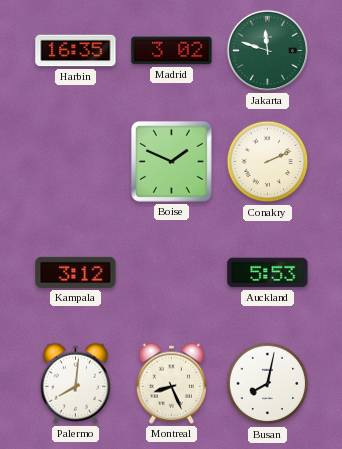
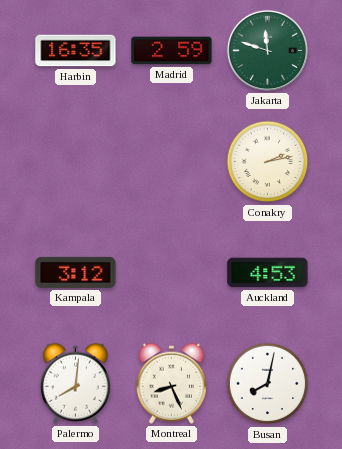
Madrid: 3:02 -> 2:59
Boise: 1:49 -> none
Conakry: 2:11 -> 2:13
Auckland: 5:53 -> 4:53
